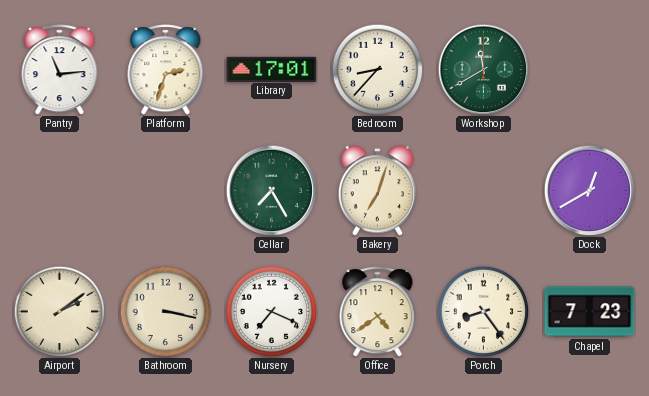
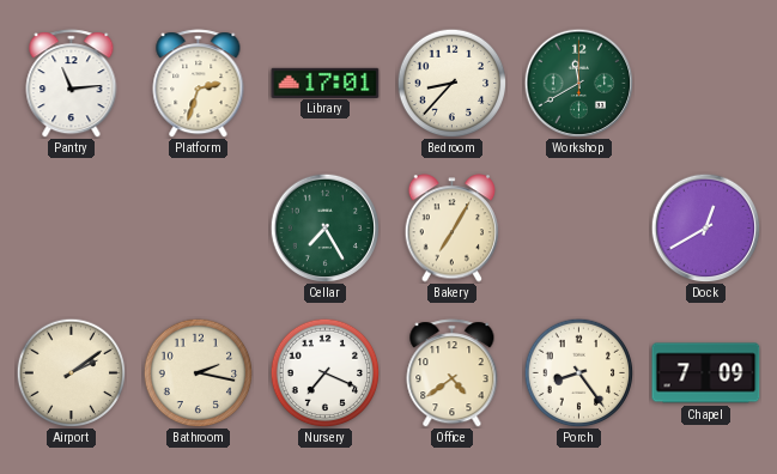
Bakery: 7:03 -> 7:05
Bathroom: 3:17 -> 2:17
Chapel: 7:23 -> 7:09
